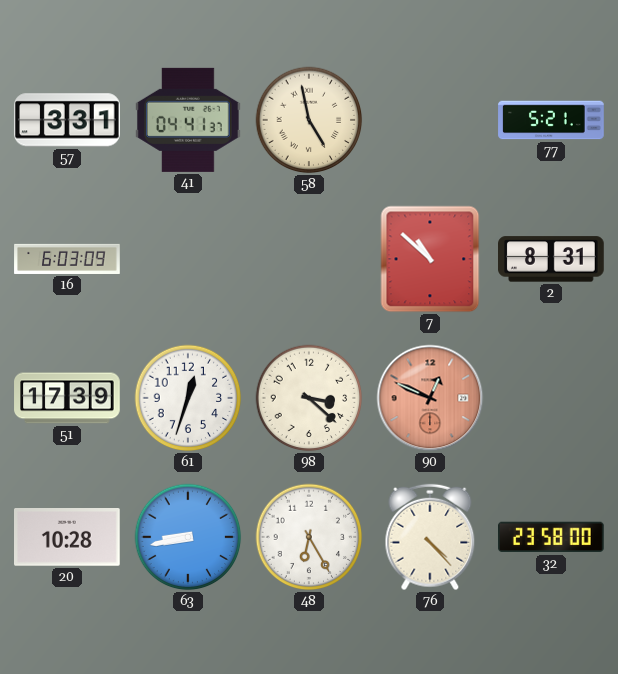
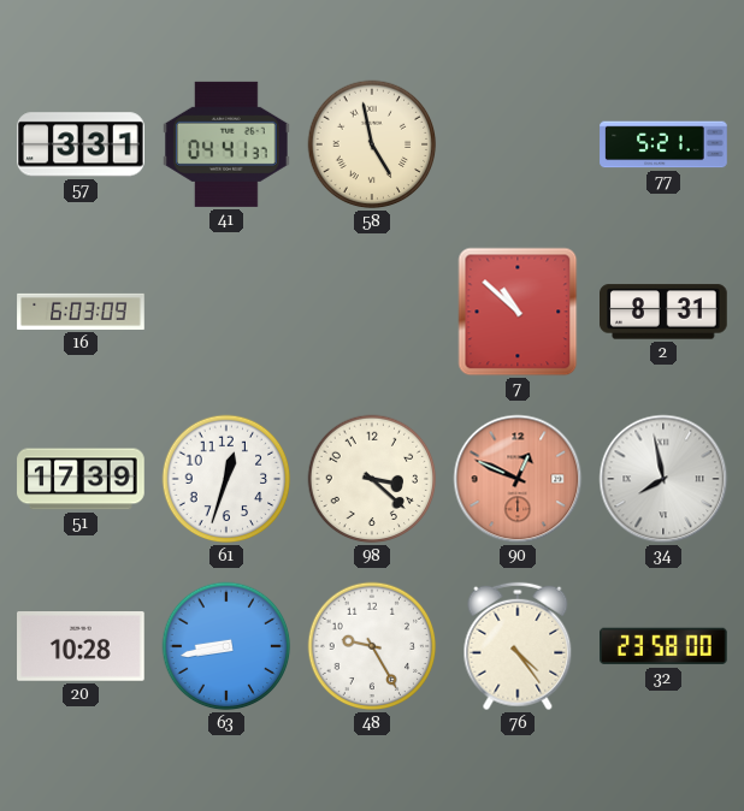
34: none -> 7:58
48: 6:25 -> 9:25
76: 4:23 -> 4:24
